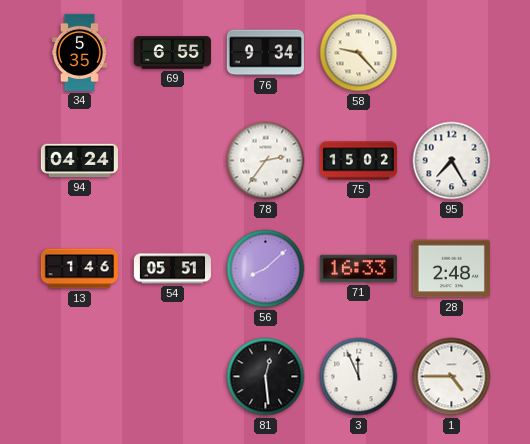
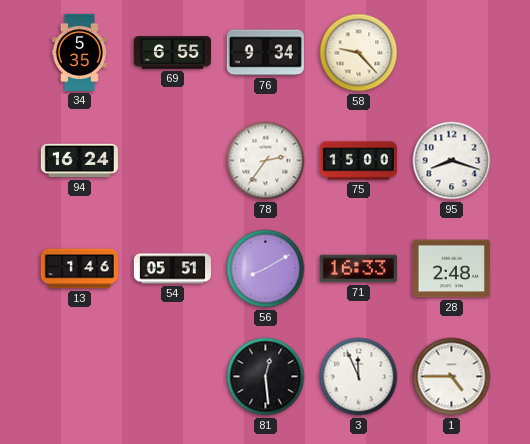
94: 04:24 -> 16:24
75: 15:02 -> 15:00
95: 7:25 -> 8:18
56: 8:08 -> 8:10
